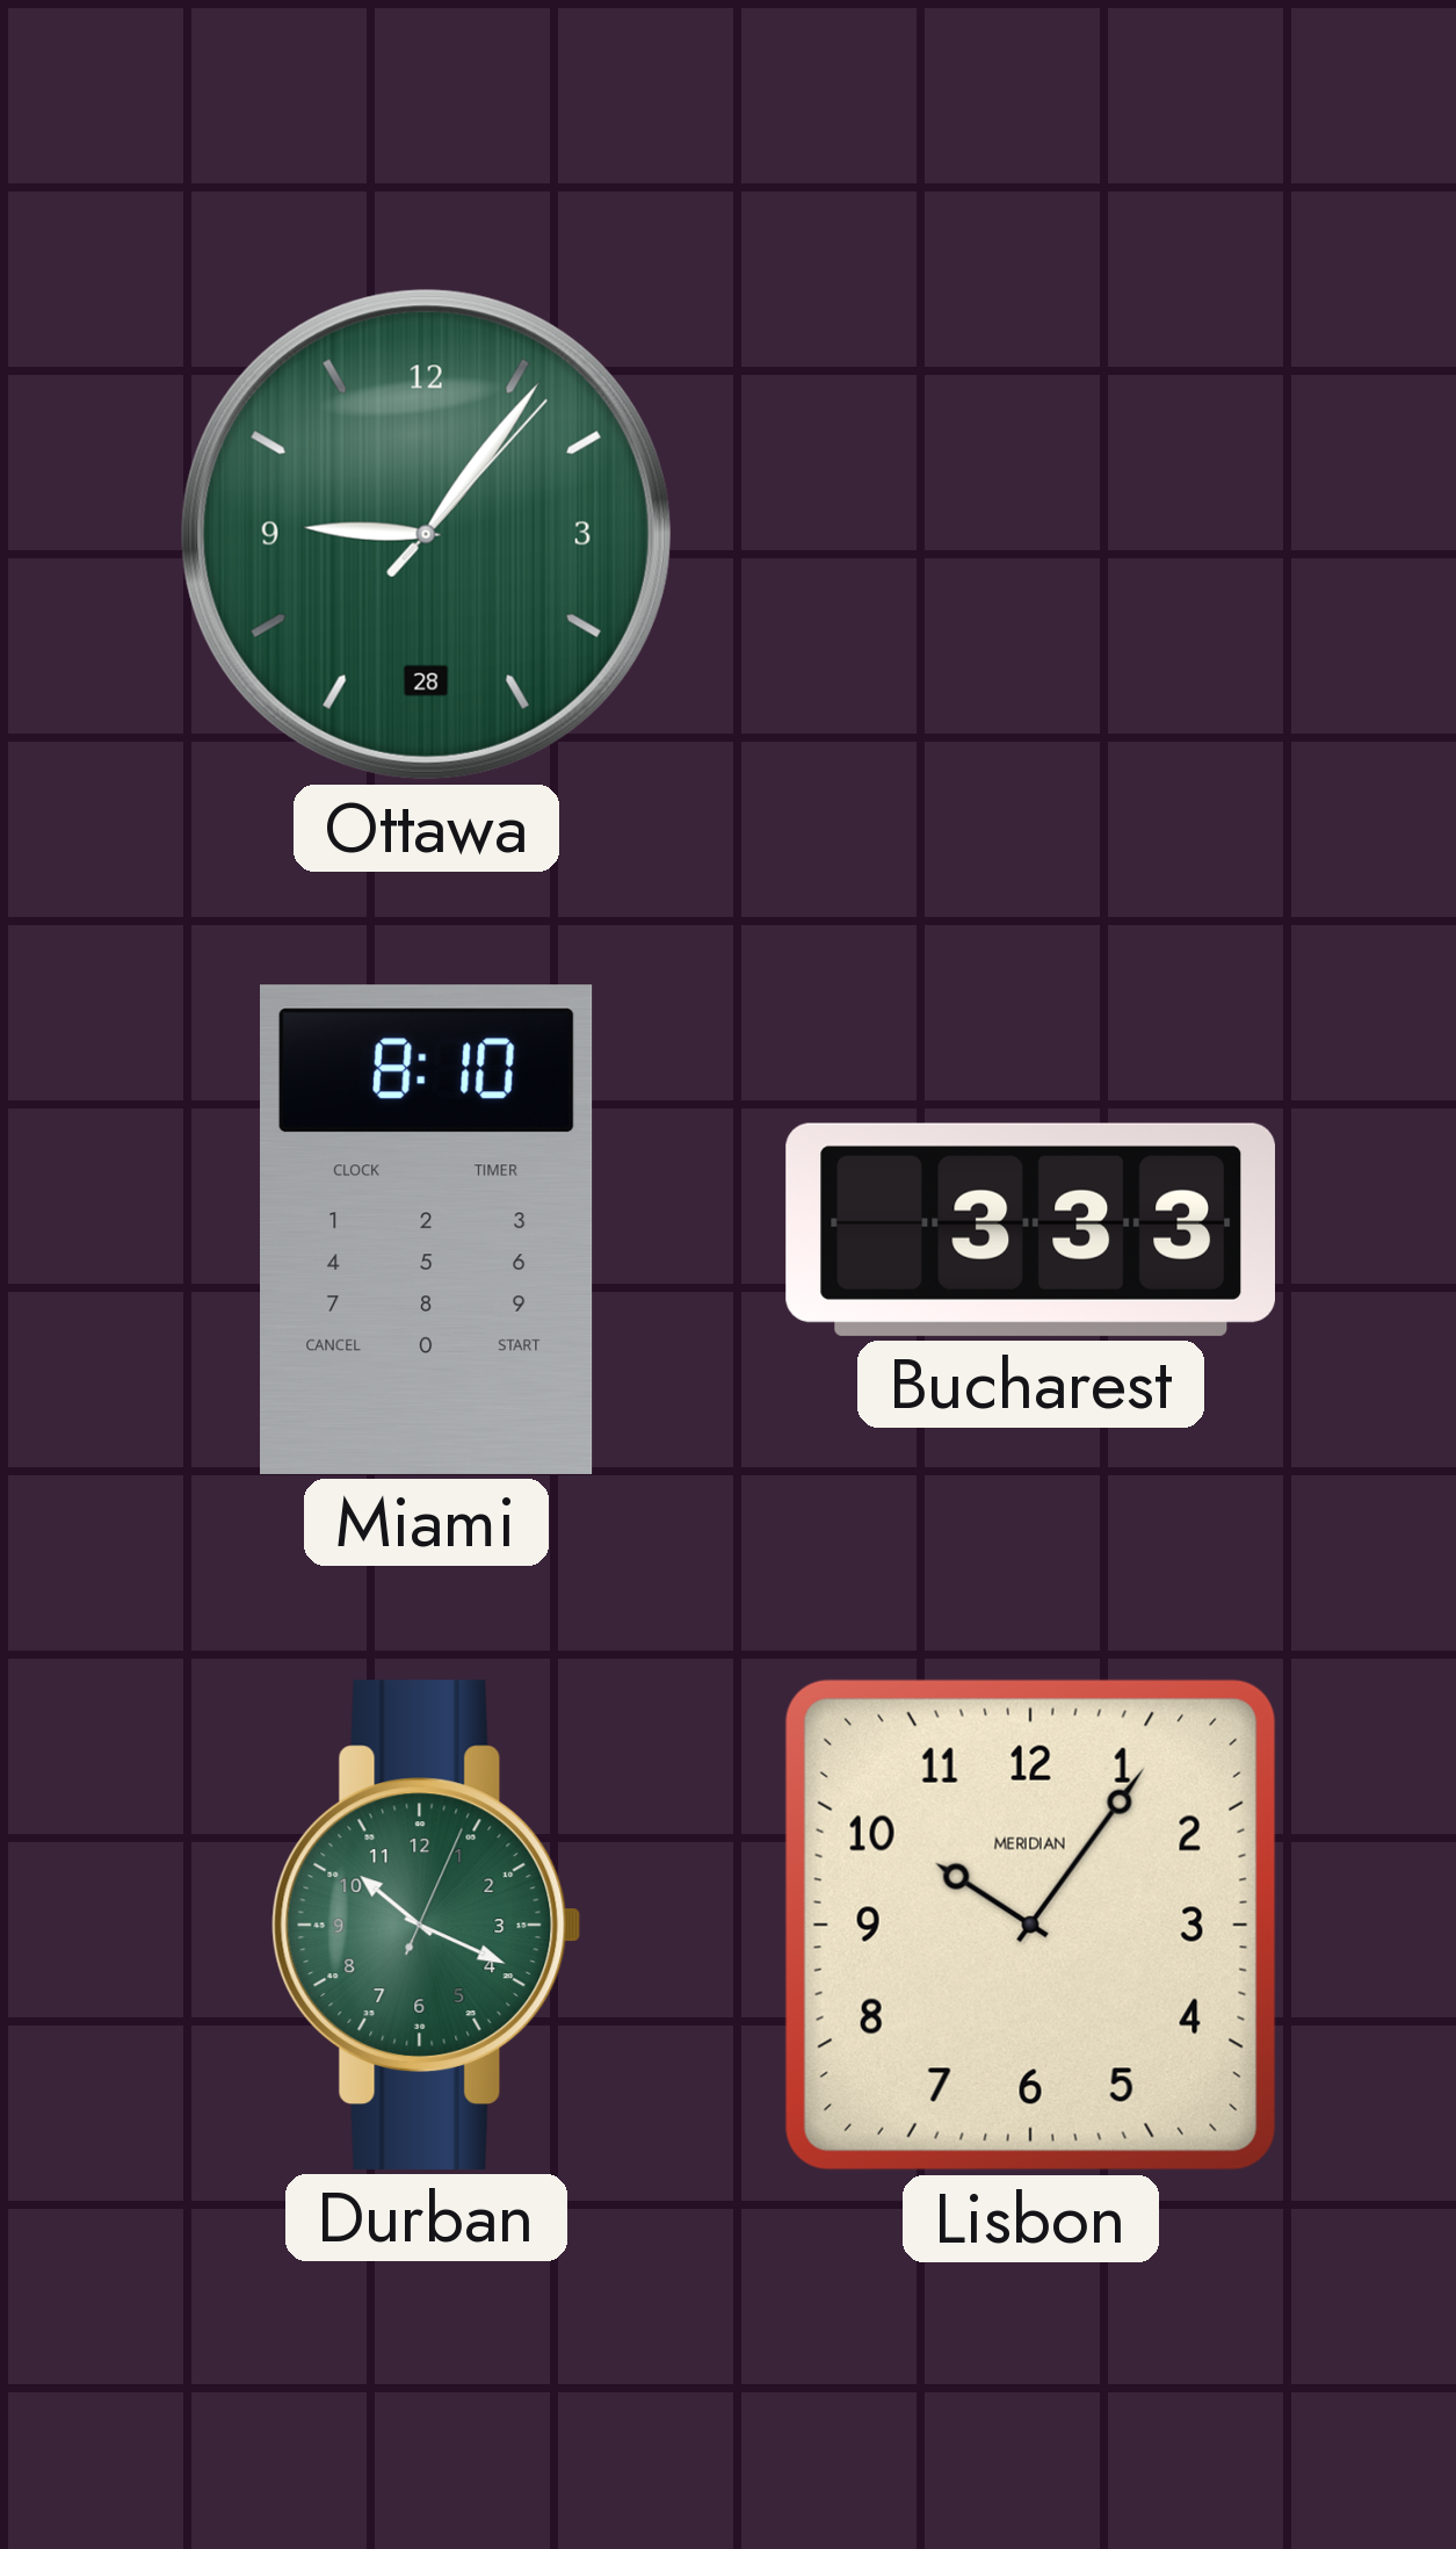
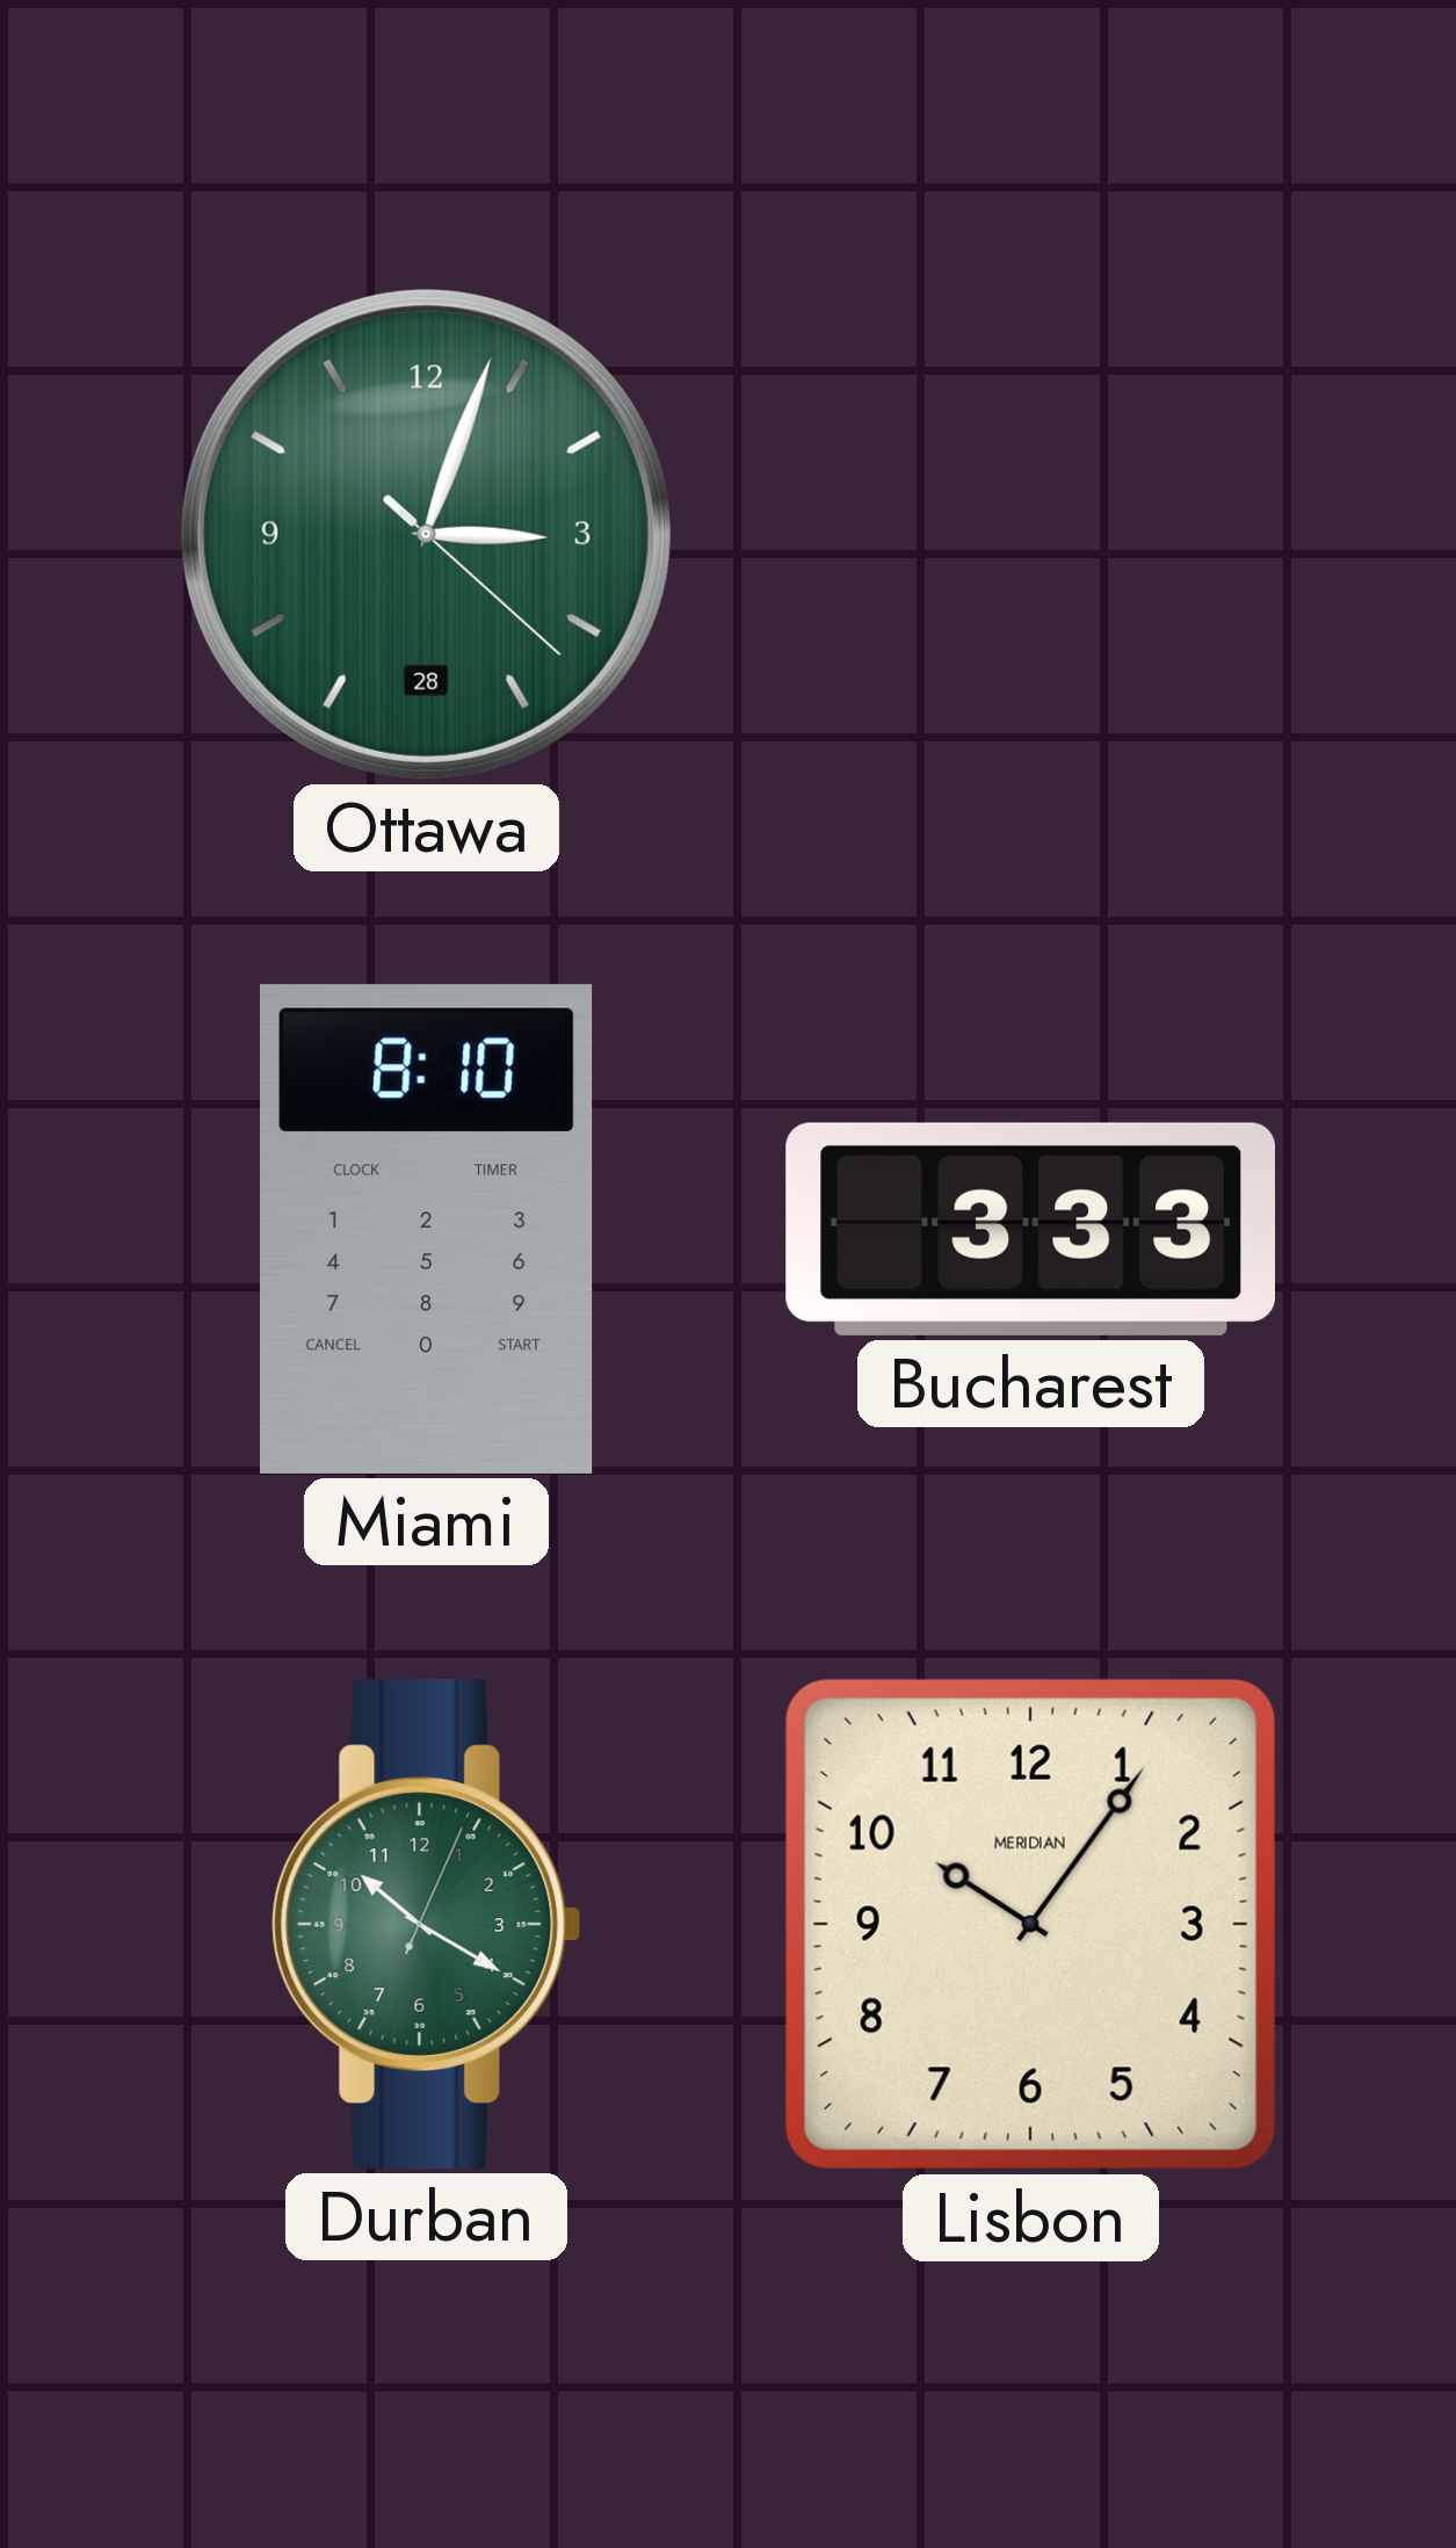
Ottawa: 9:06 -> 3:03
Durban: 10:19 -> 10:20
